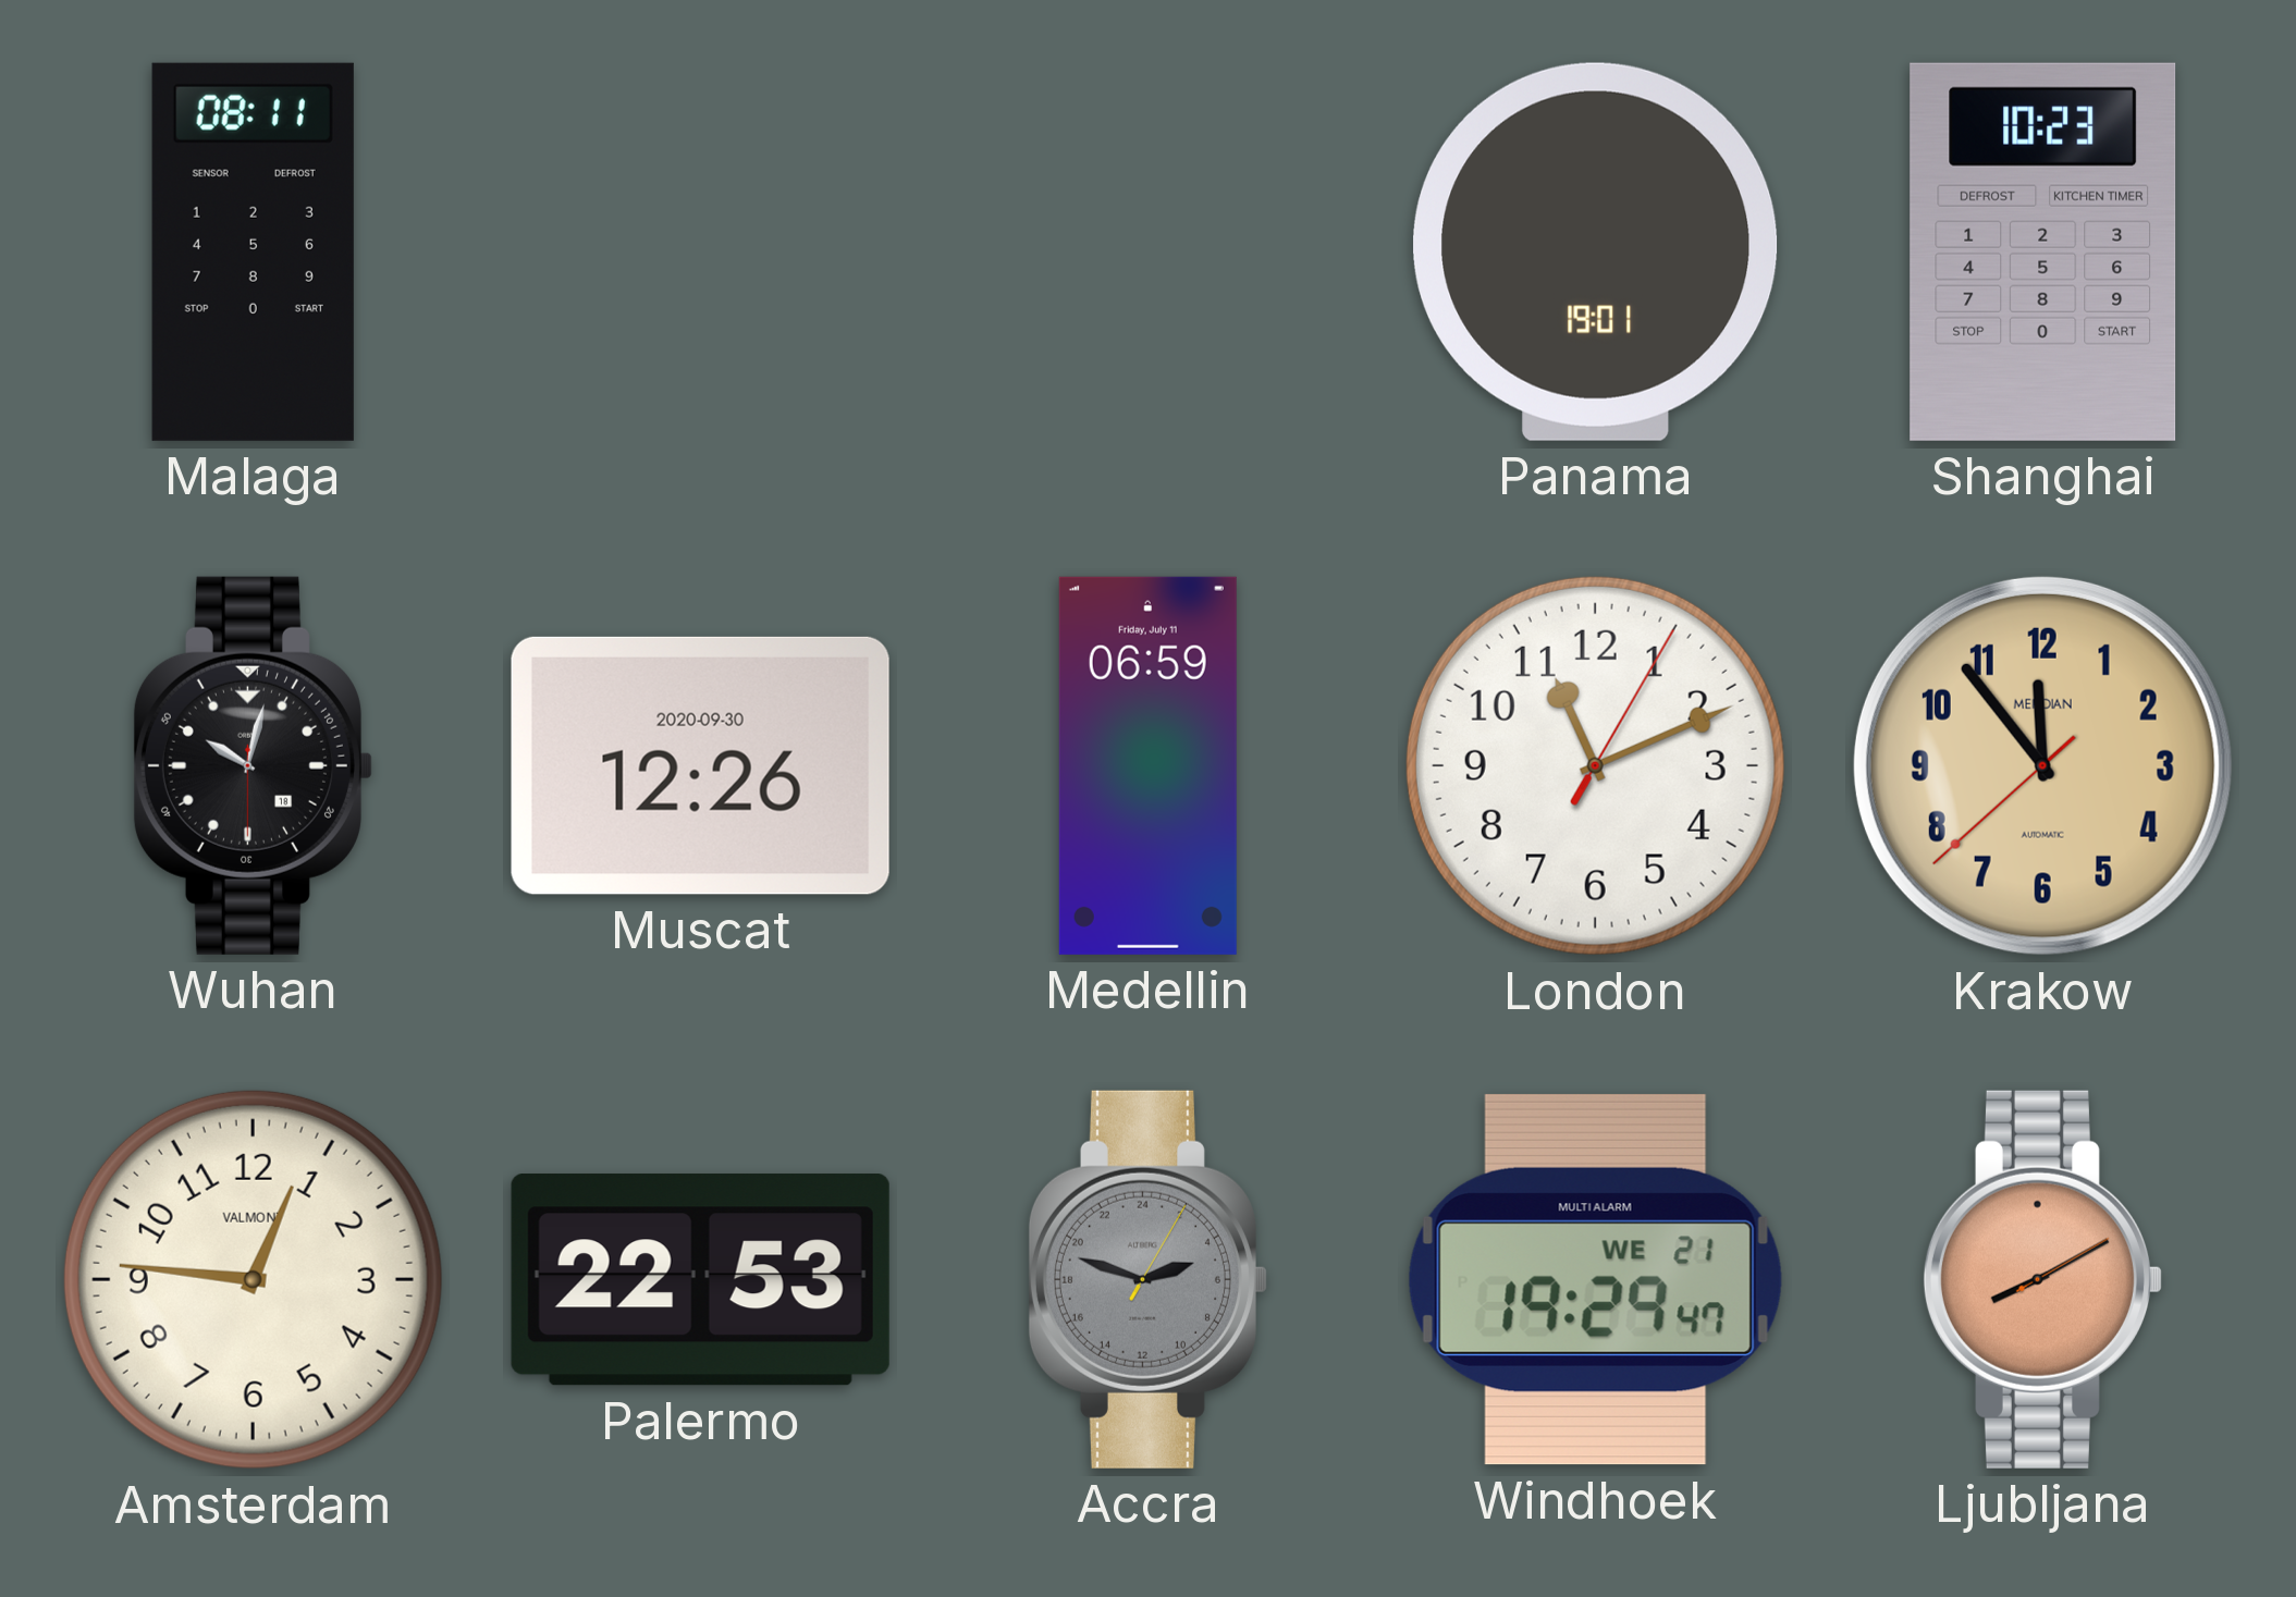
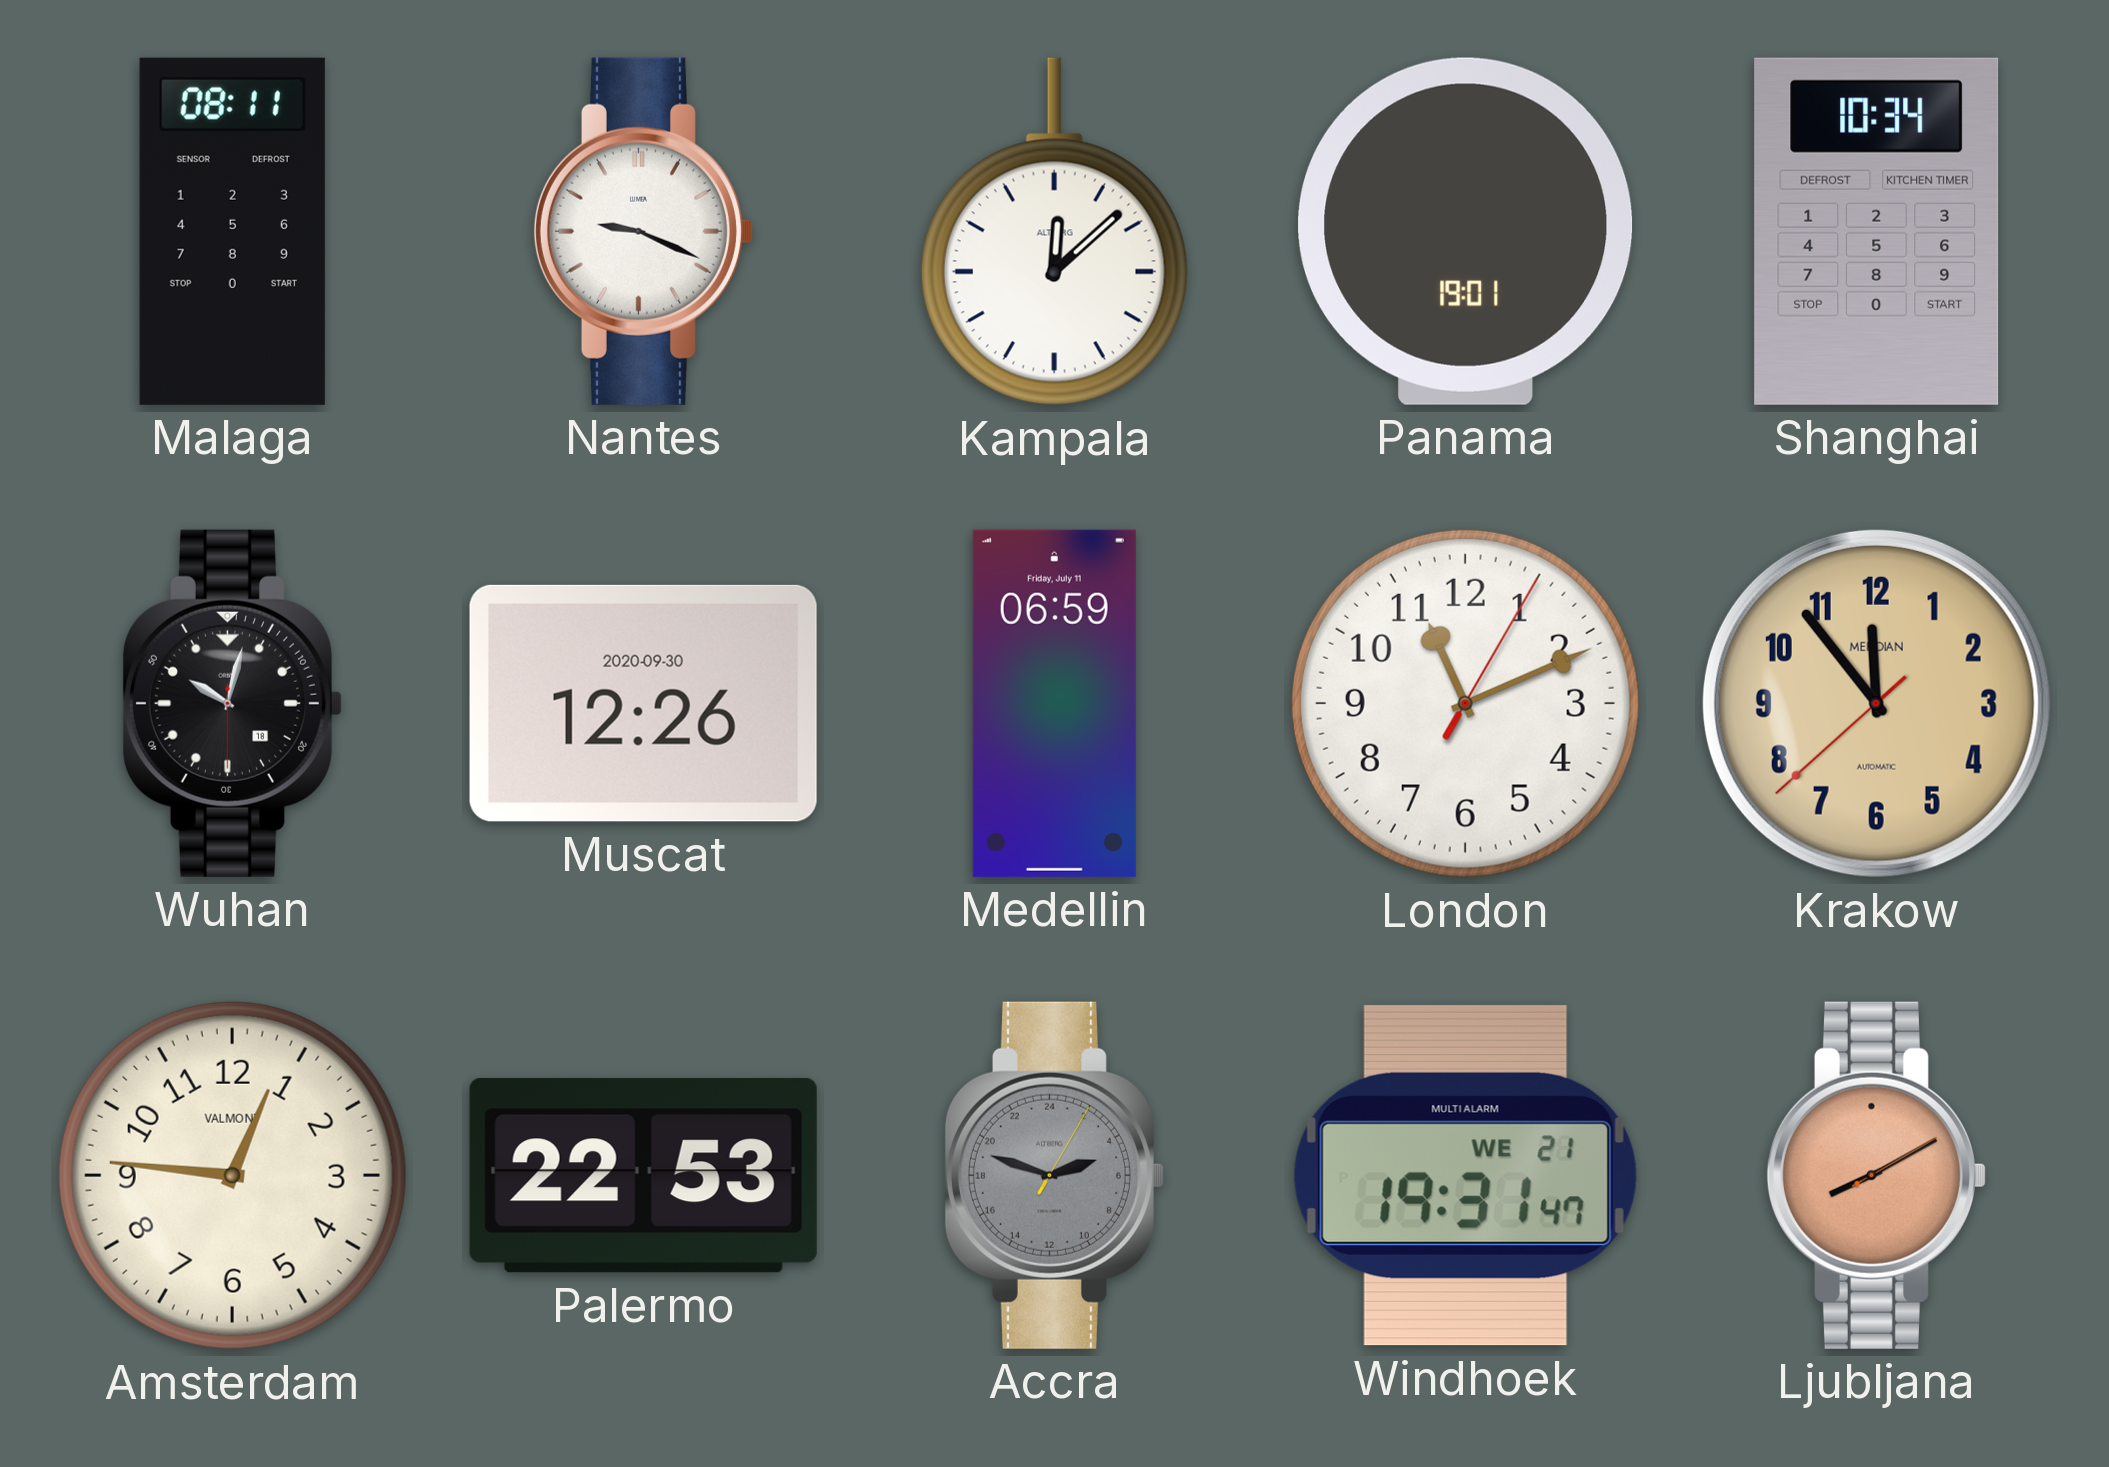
Nantes: none -> 9:19
Kampala: none -> 12:08
Shanghai: 10:23 -> 10:34
Windhoek: 19:29 -> 19:31
